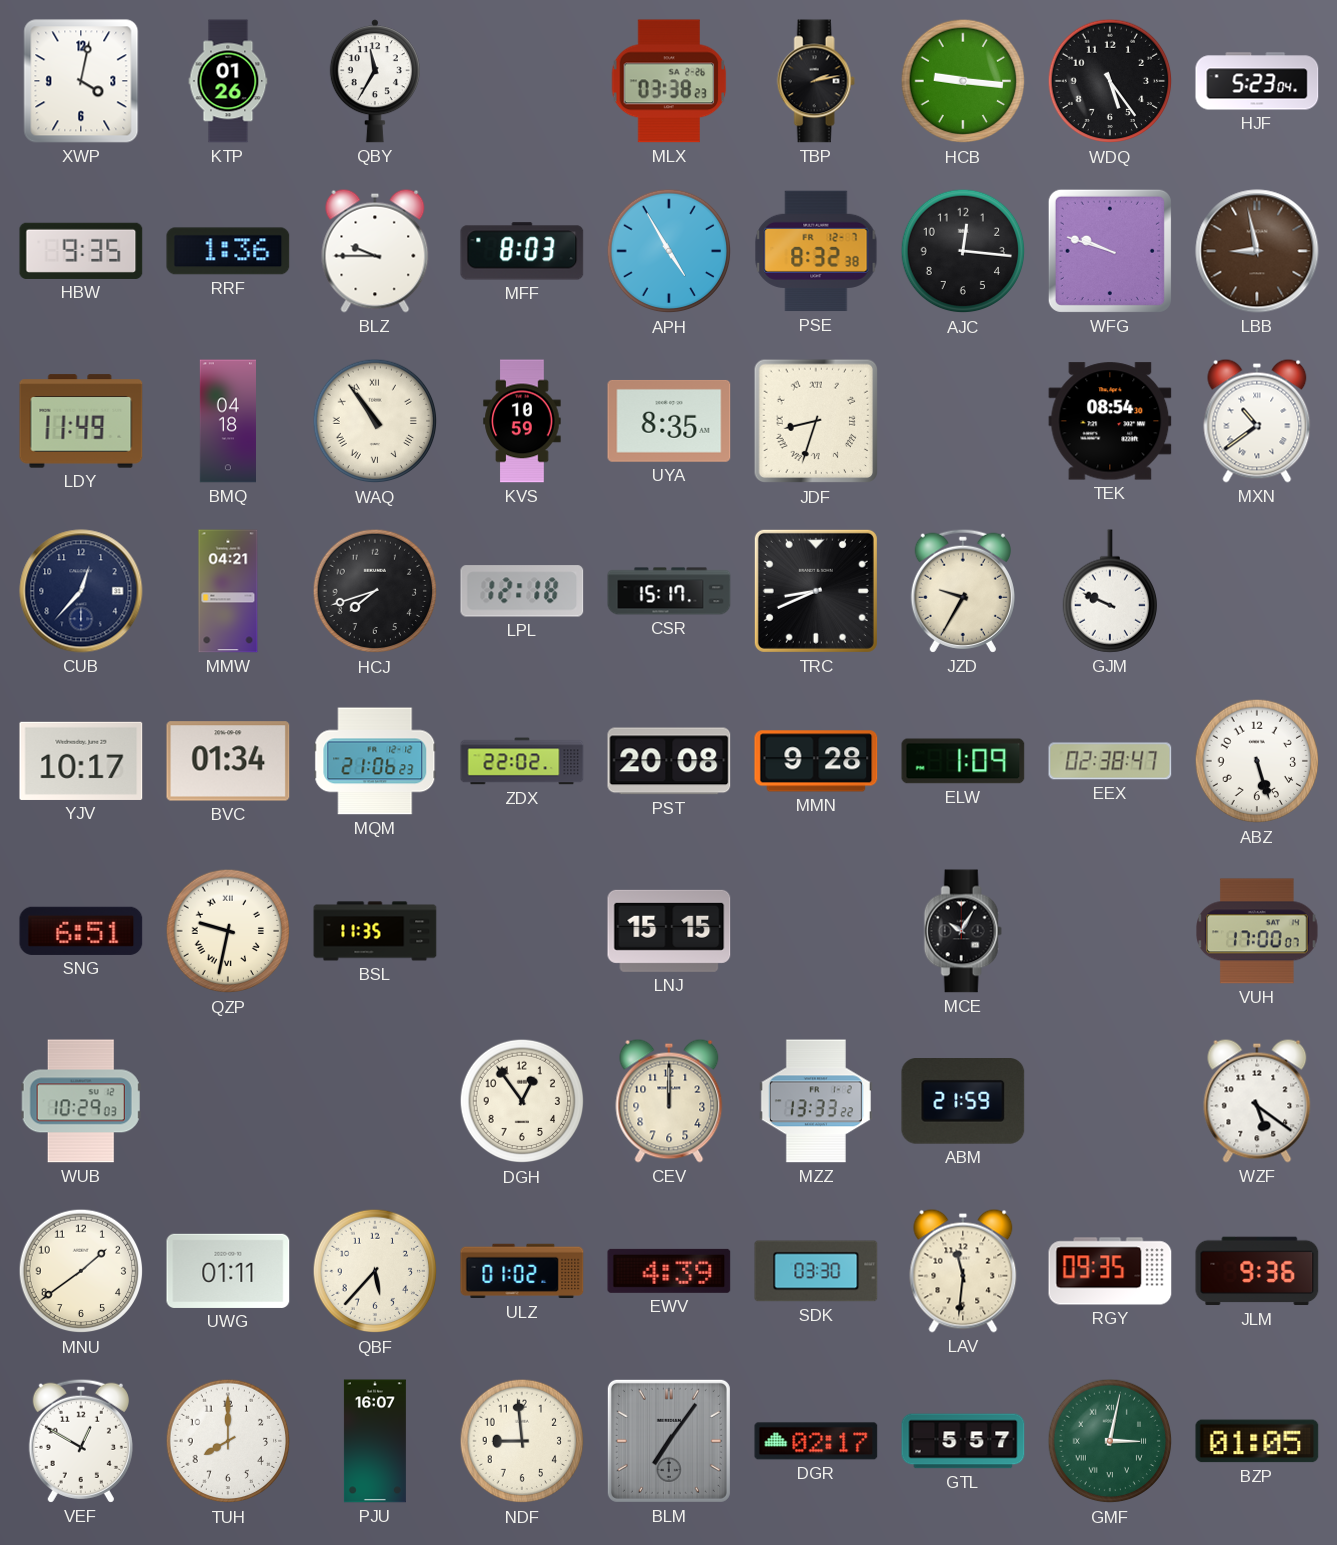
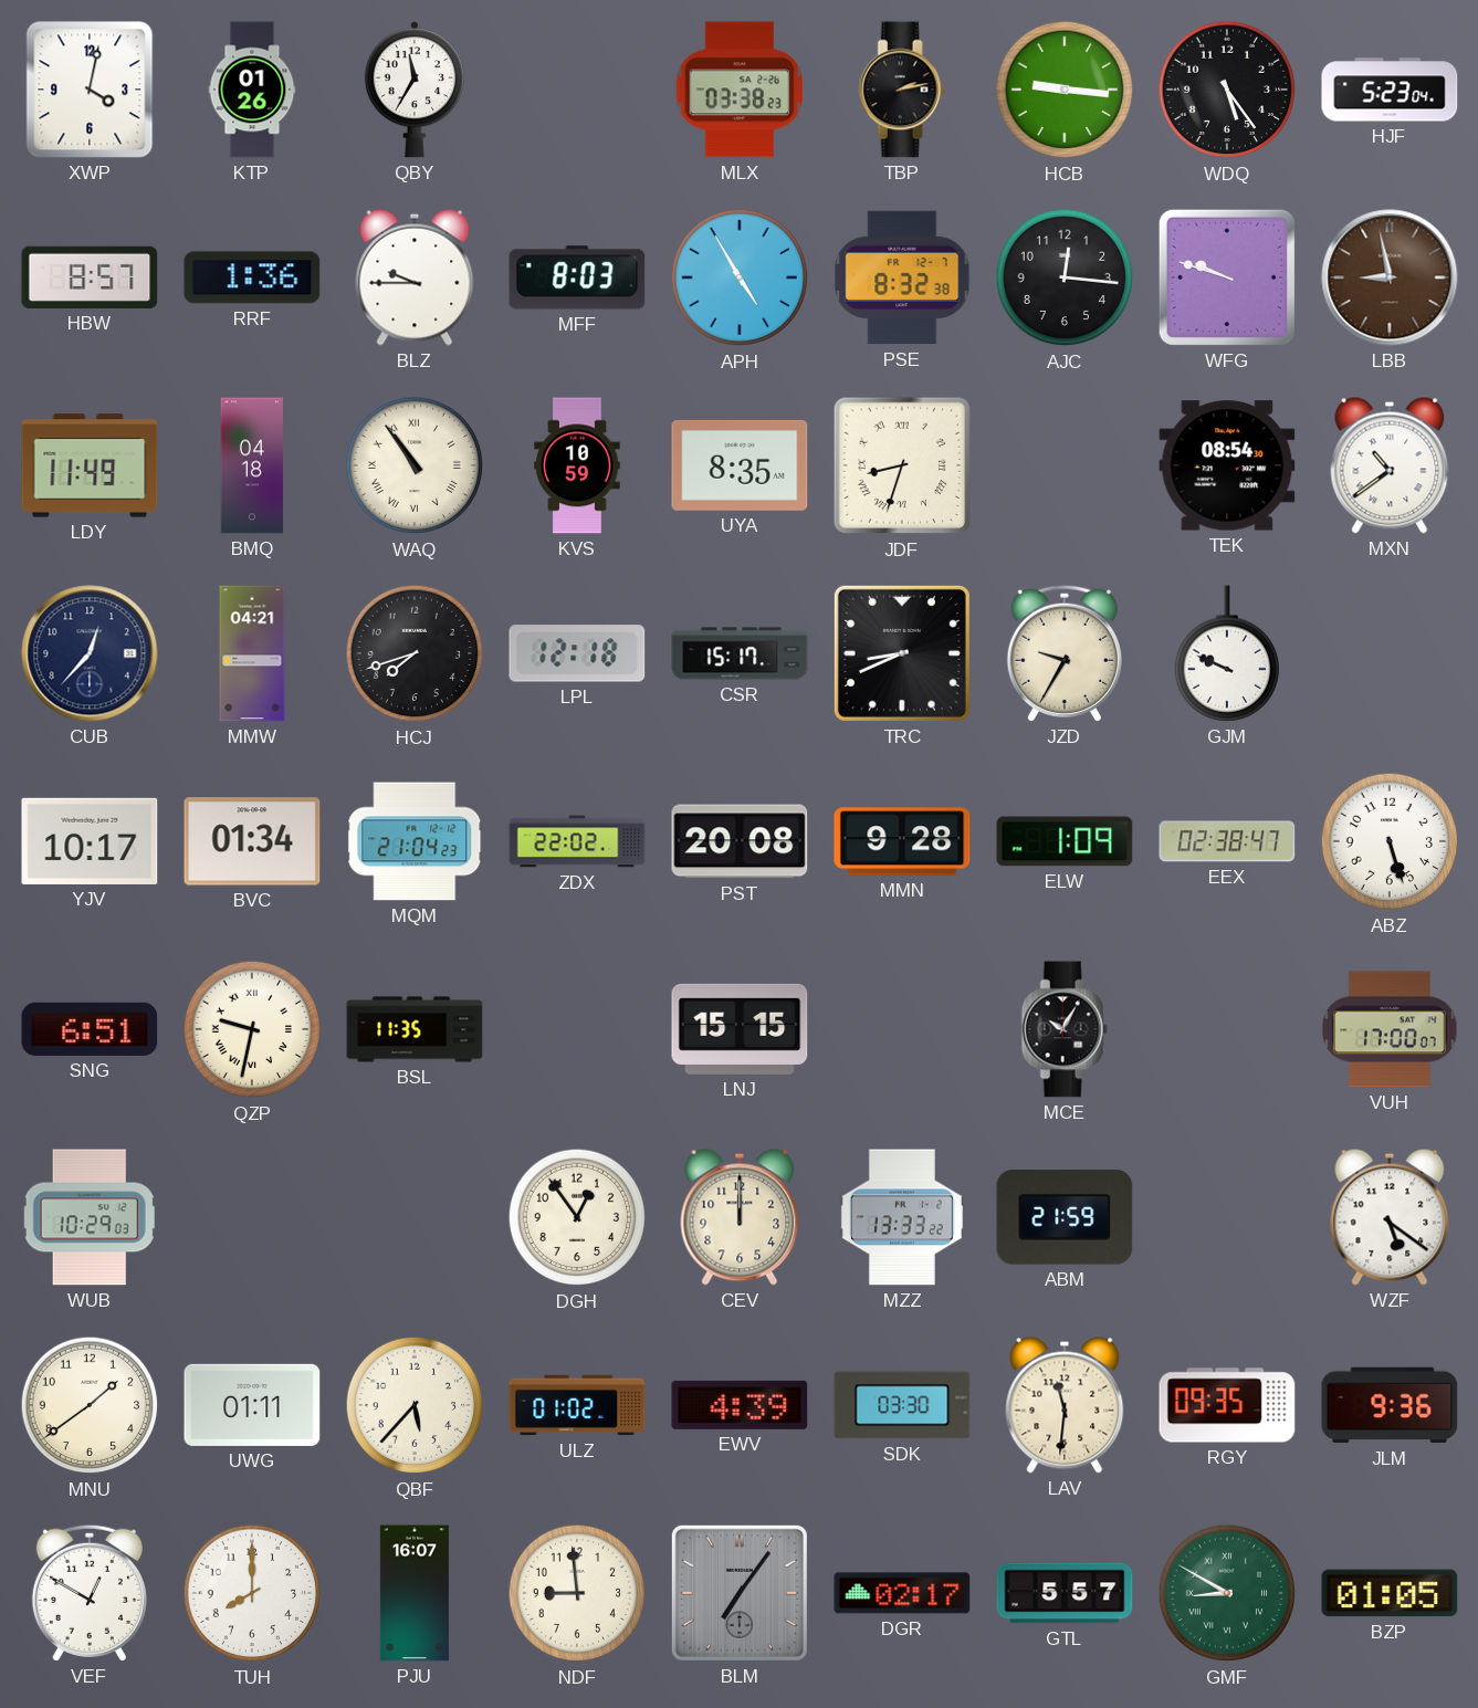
HBW: 9:35 -> 8:57
MQM: 21:06 -> 21:04
GMF: 3:02 -> 8:50
